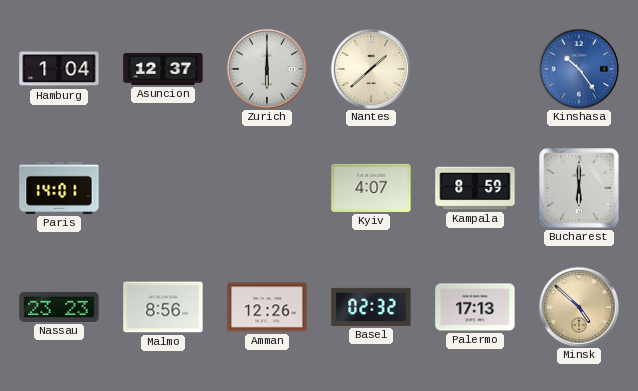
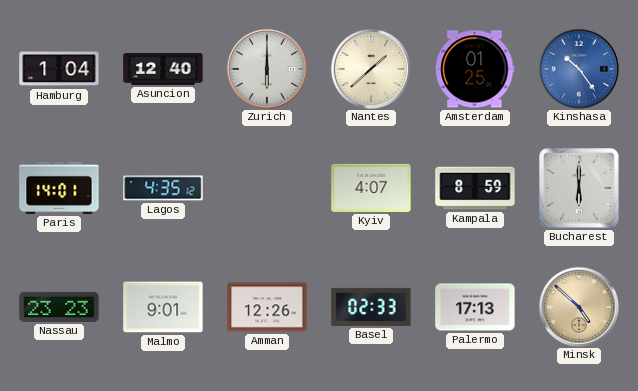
Asuncion: 12:37 -> 12:40
Amsterdam: none -> 01:25
Lagos: none -> 4:35
Malmo: 8:56 -> 9:01
Basel: 02:32 -> 02:33
